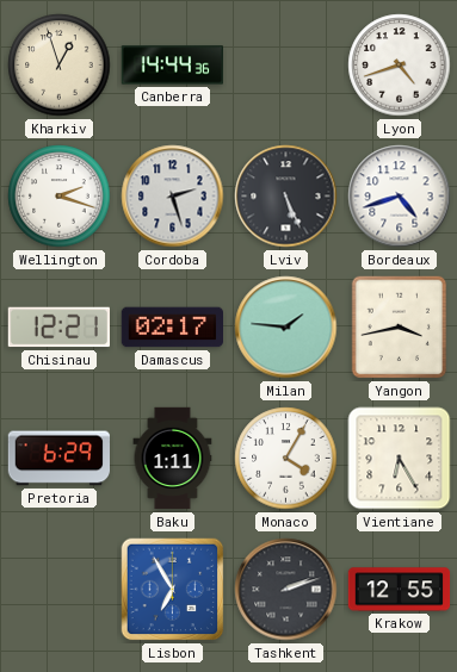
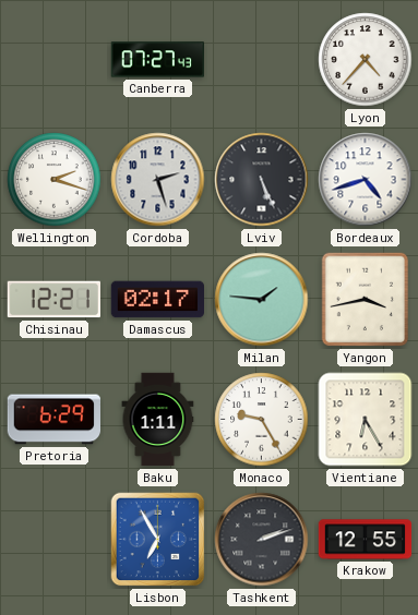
Kharkiv: 12:57 -> none
Canberra: 14:44 -> 07:27
Lyon: 4:42 -> 4:37
Monaco: 4:05 -> 9:25
